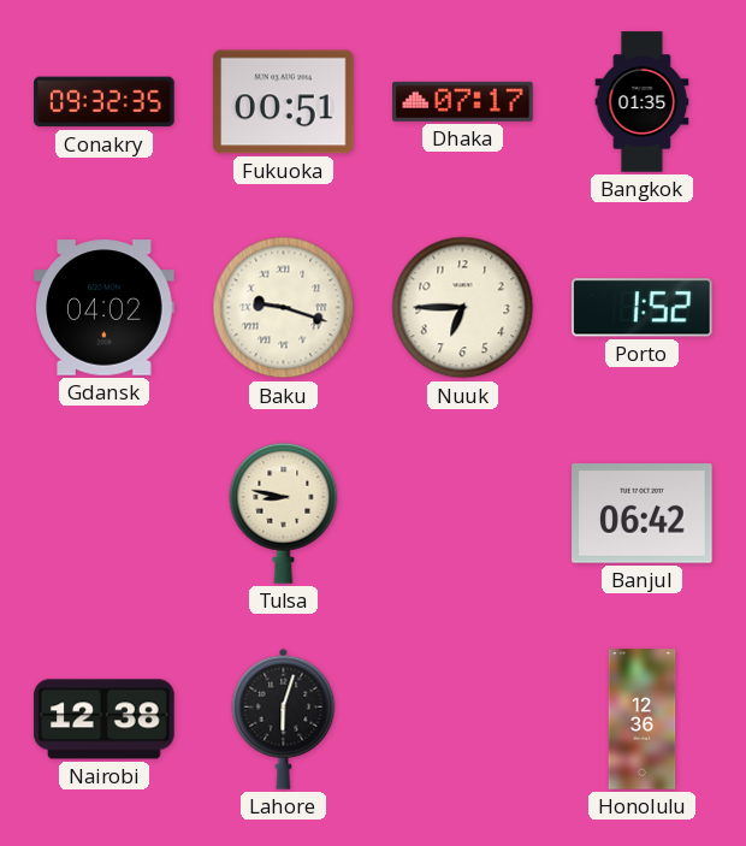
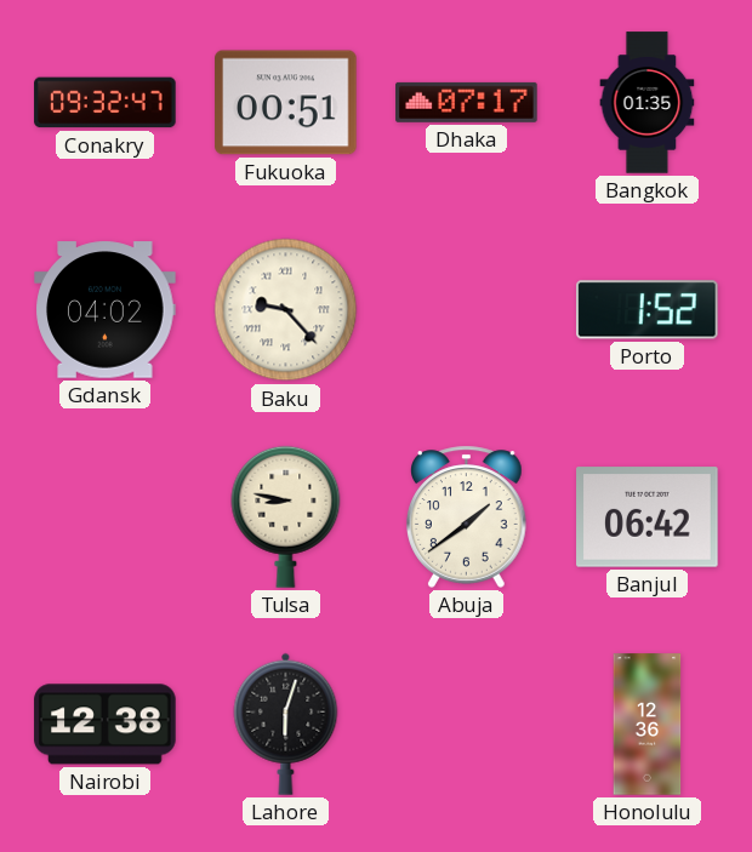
Conakry: 09:32:35 -> 09:32:47
Baku: 9:18 -> 9:23
Nuuk: 6:45 -> none
Abuja: none -> 1:39
